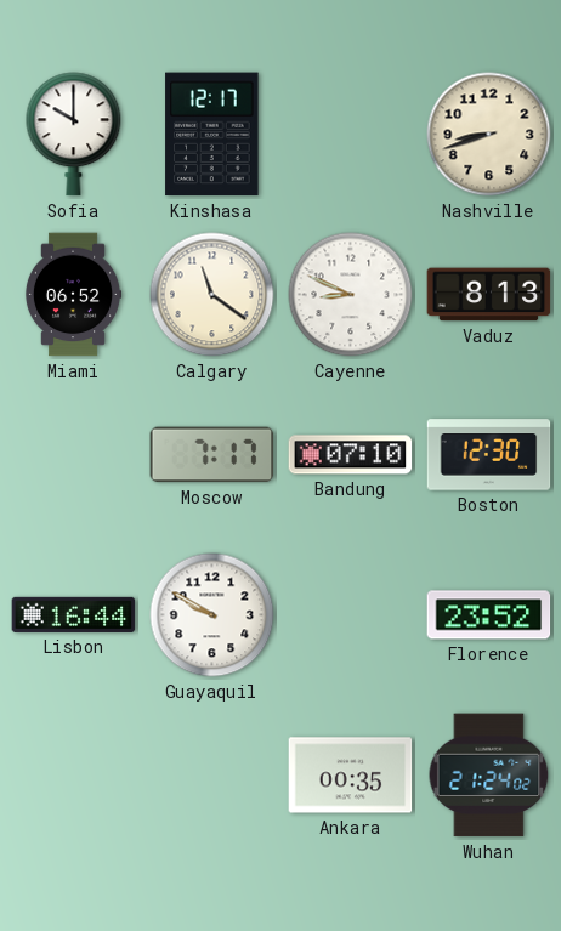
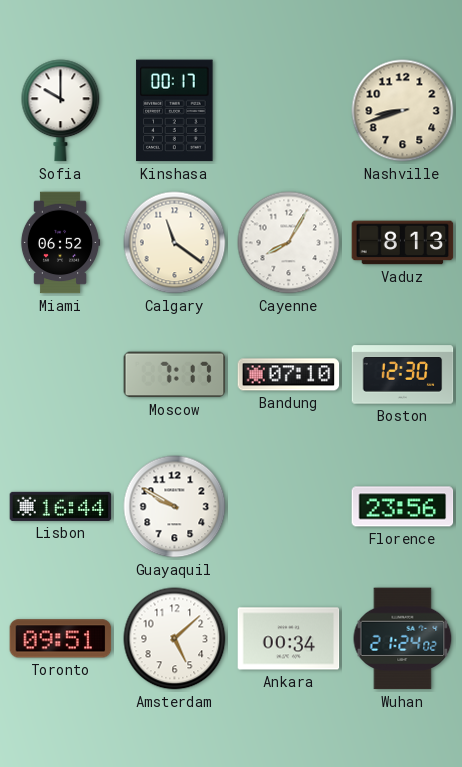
Kinshasa: 12:17 -> 00:17
Cayenne: 8:49 -> 8:05
Florence: 23:52 -> 23:56
Toronto: none -> 09:51
Amsterdam: none -> 5:08
Ankara: 00:35 -> 00:34
